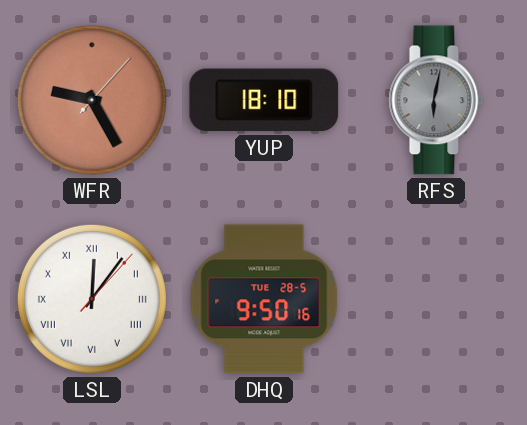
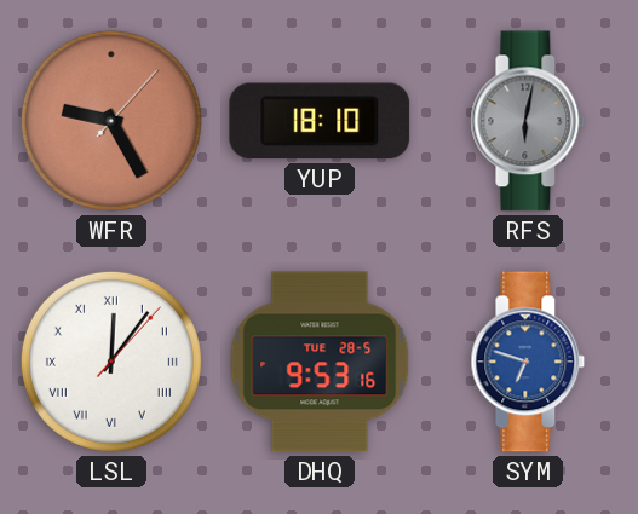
DHQ: 9:50 -> 9:53
SYM: none -> 6:48
